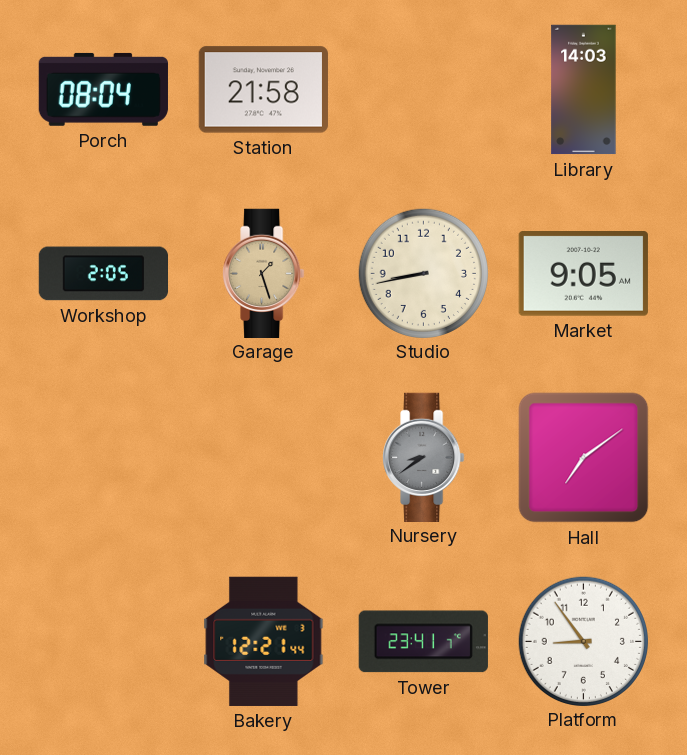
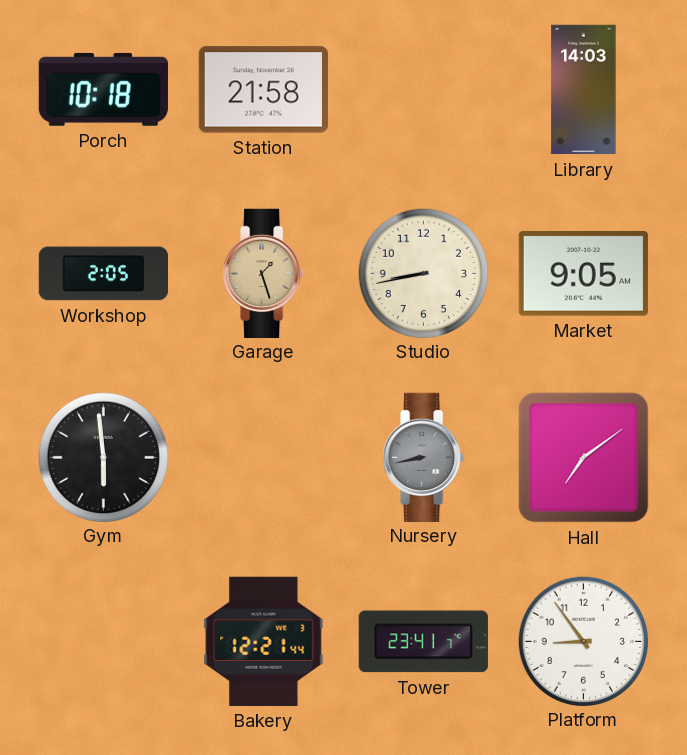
Porch: 08:04 -> 10:18
Gym: none -> 5:59
Nursery: 8:39 -> 8:43
